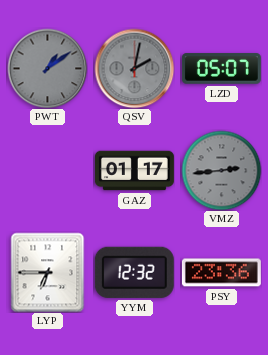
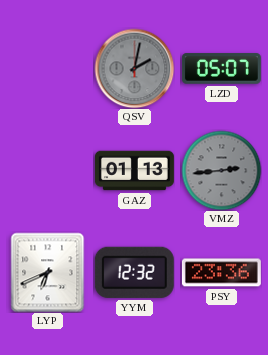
PWT: 1:09 -> none
GAZ: 01:17 -> 01:13
LYP: 6:45 -> 6:41
